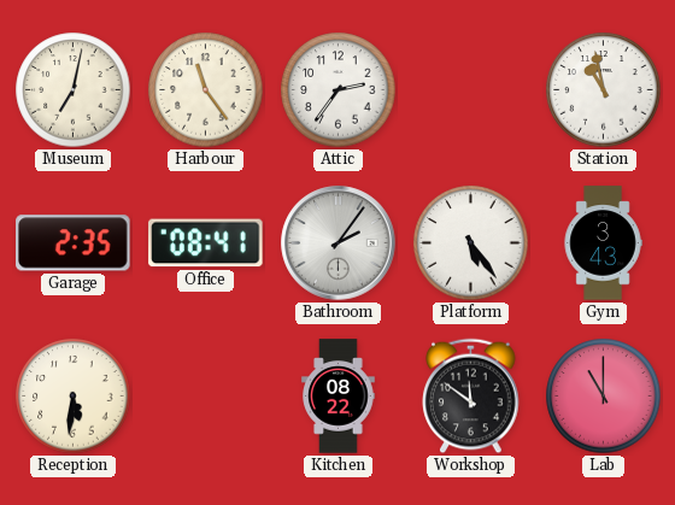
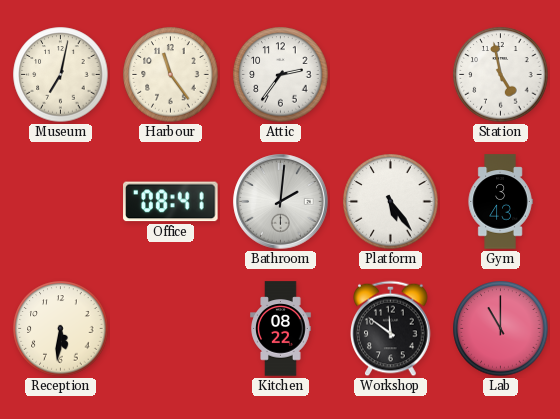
Station: 10:58 -> 4:58
Garage: 2:35 -> none
Bathroom: 2:06 -> 2:01
